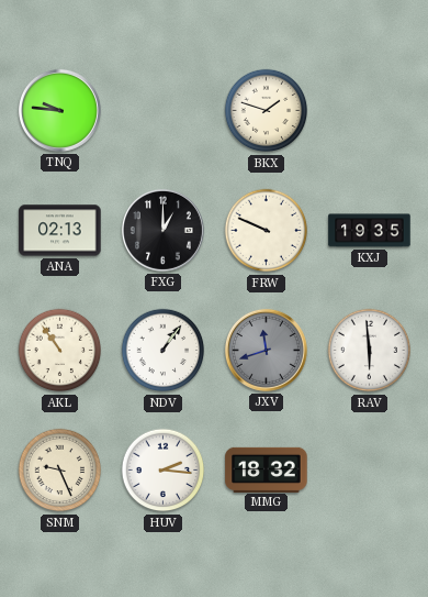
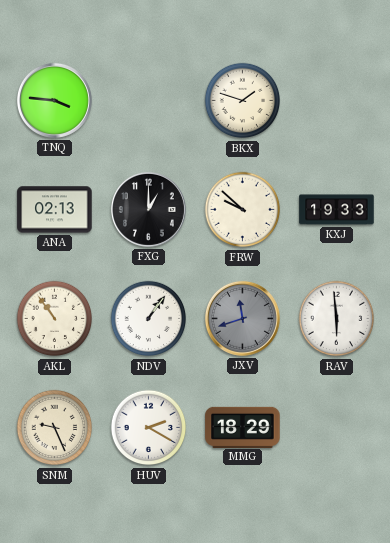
TNQ: 9:46 -> 3:46
FRW: 9:49 -> 9:52
KXJ: 19:35 -> 19:33
HUV: 2:16 -> 2:20
MMG: 18:32 -> 18:29
